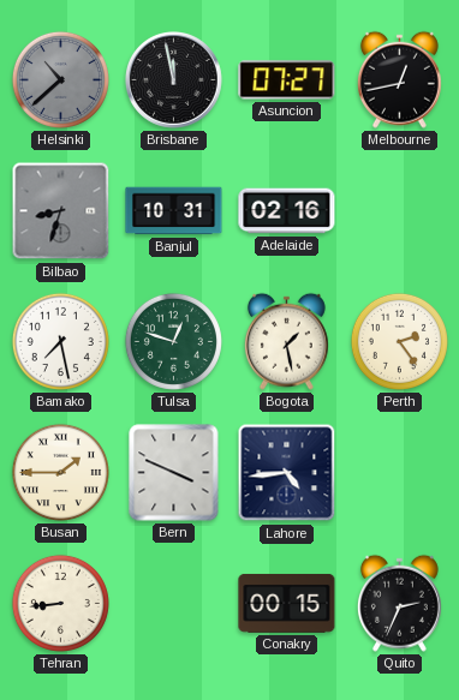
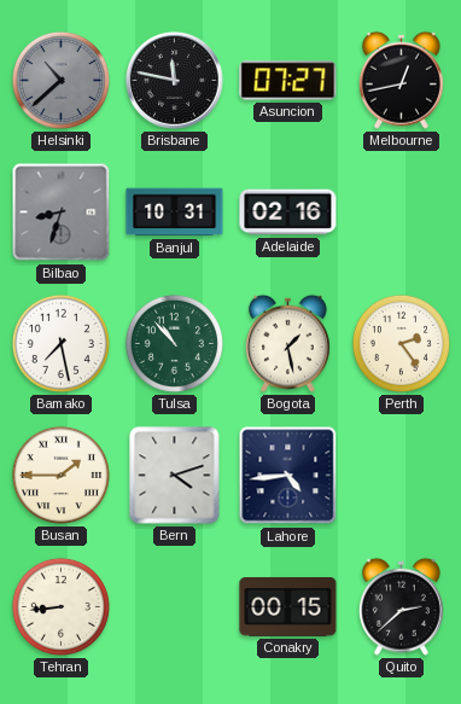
Brisbane: 11:58 -> 11:47
Tulsa: 12:48 -> 10:53
Bern: 3:49 -> 4:12
Quito: 2:34 -> 2:38
